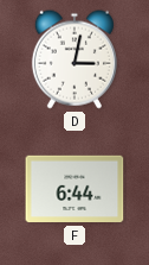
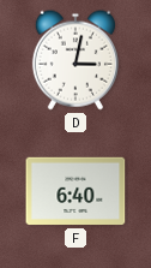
F: 6:44 -> 6:40
